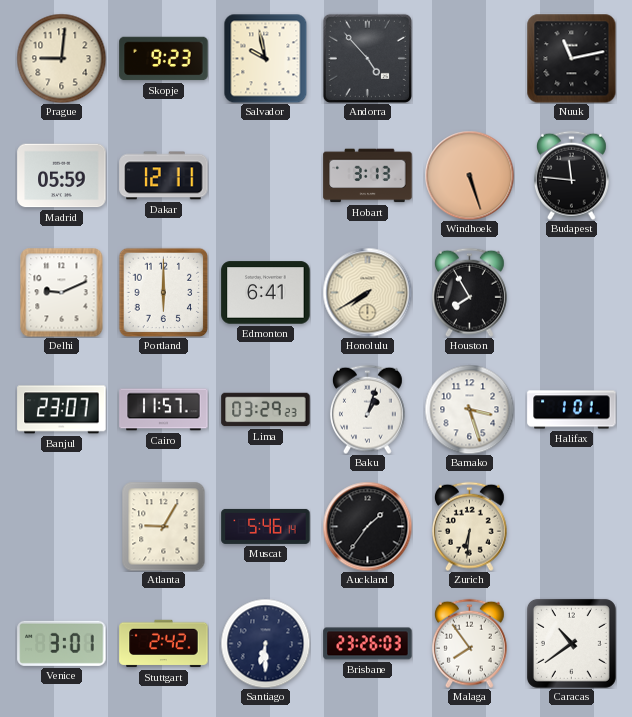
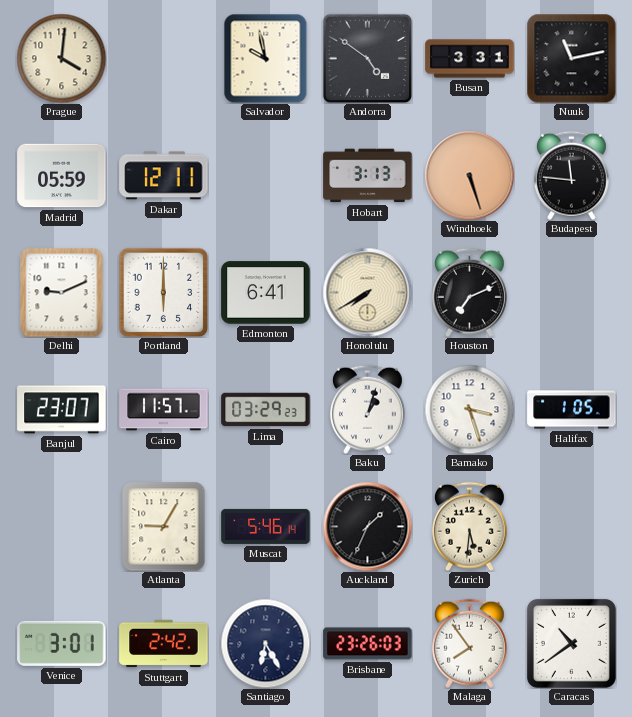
Prague: 9:01 -> 4:01
Skopje: 9:23 -> none
Andorra: 4:53 -> 4:51
Busan: none -> 3:31
Houston: 7:55 -> 7:11
Halifax: 1:01 -> 1:05
Auckland: 1:36 -> 1:34
Zurich: 6:31 -> 5:31
Santiago: 6:30 -> 6:25
